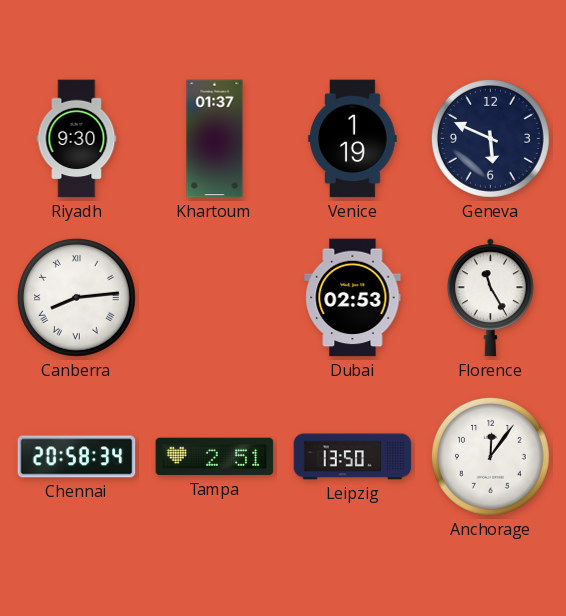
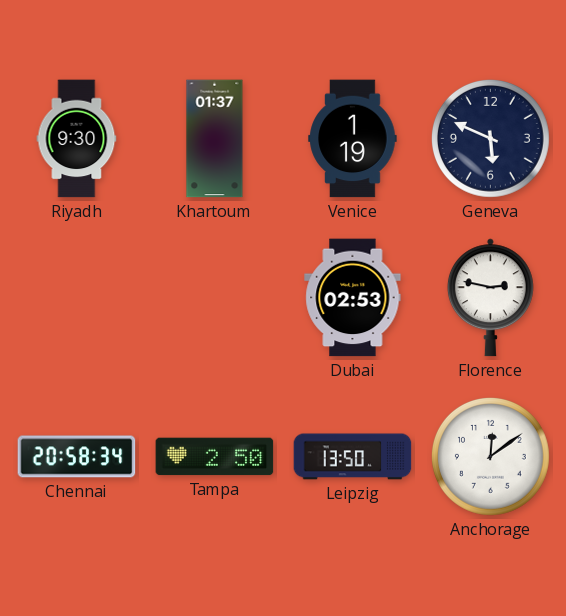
Canberra: 8:14 -> none
Florence: 11:25 -> 2:47
Tampa: 2:51 -> 2:50
Anchorage: 12:06 -> 12:09
